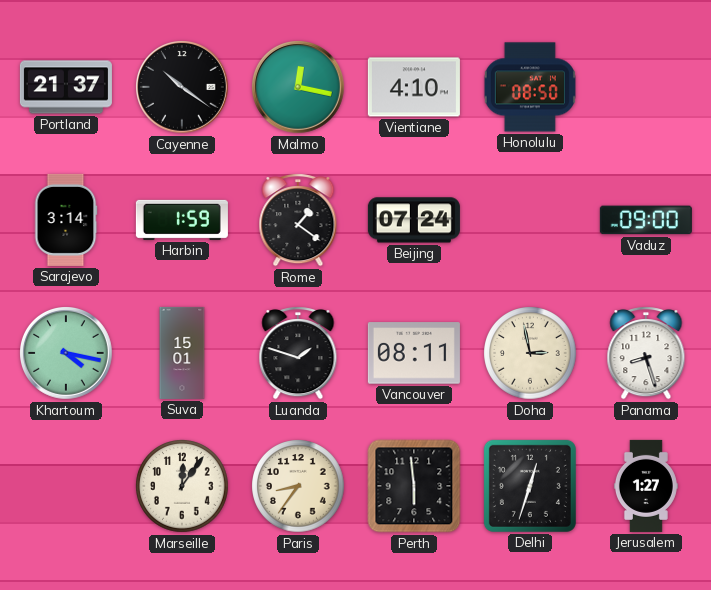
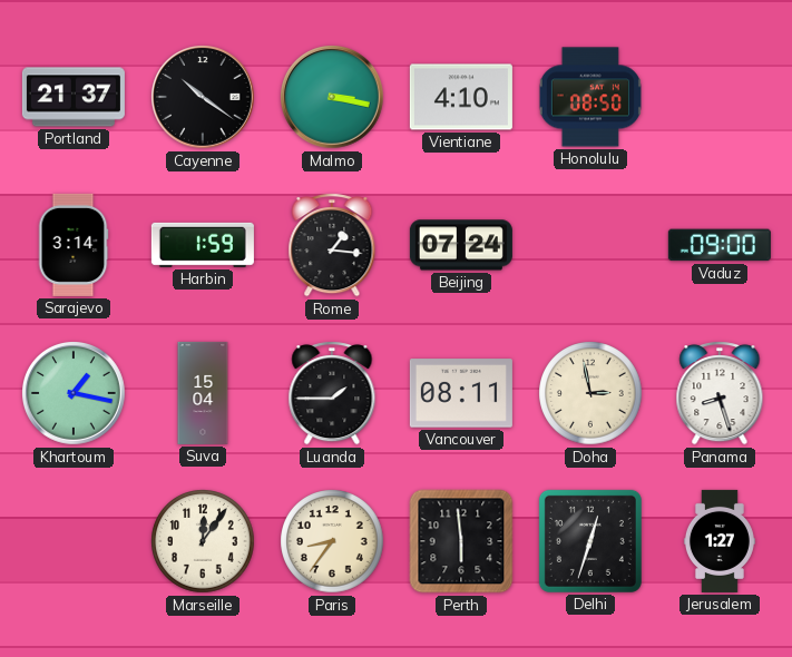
Malmo: 12:17 -> 3:17
Rome: 1:21 -> 1:16
Khartoum: 4:17 -> 1:17
Suva: 15:01 -> 15:04
Luanda: 1:48 -> 1:45
